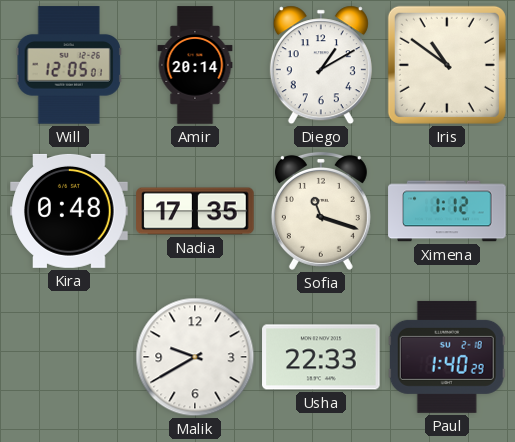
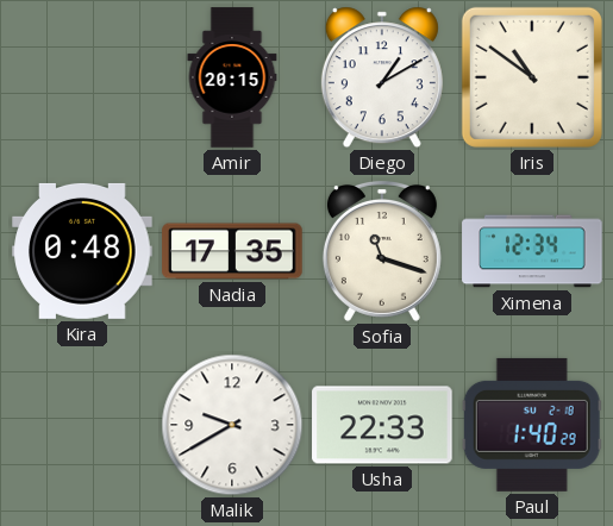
Will: 12:05 -> none
Amir: 20:14 -> 20:15
Ximena: 1:12 -> 12:34
